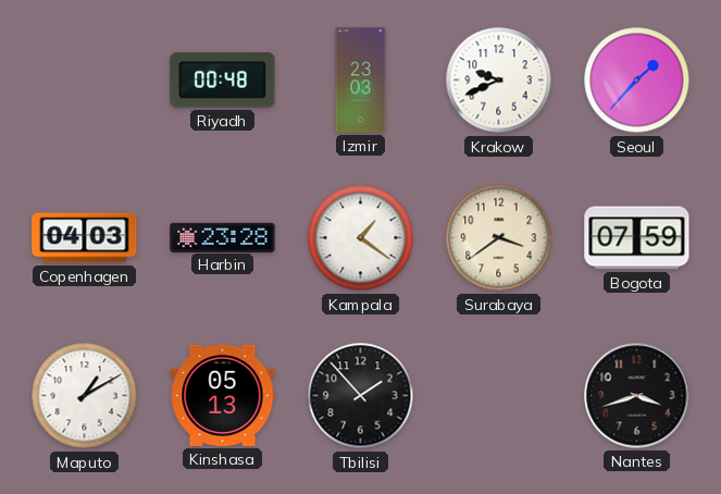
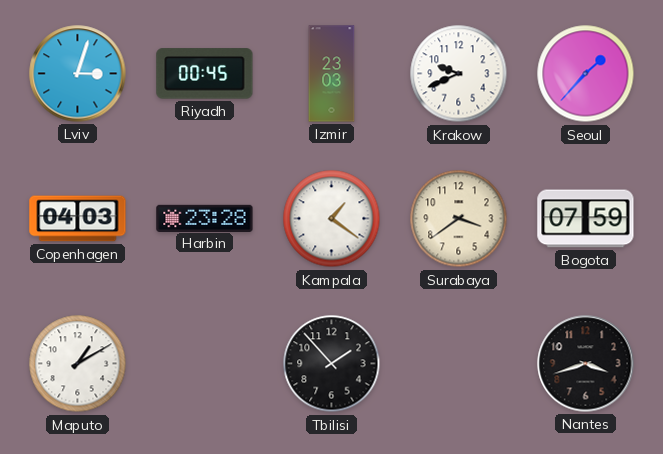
Lviv: none -> 3:03
Riyadh: 00:48 -> 00:45
Kinshasa: 05:13 -> none
